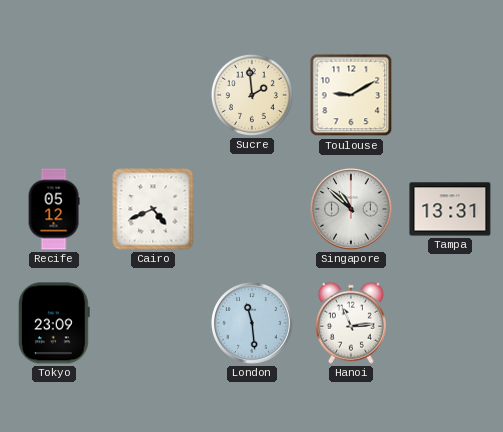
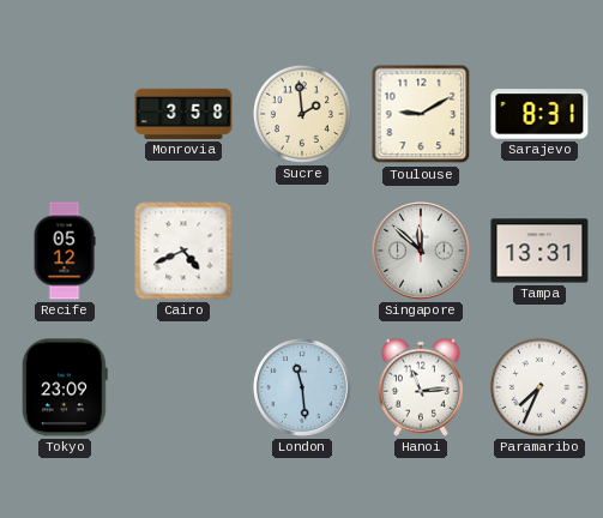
Monrovia: none -> 3:58
Sarajevo: none -> 8:31
Singapore: 10:52 -> 11:52
Paramaribo: none -> 7:34
